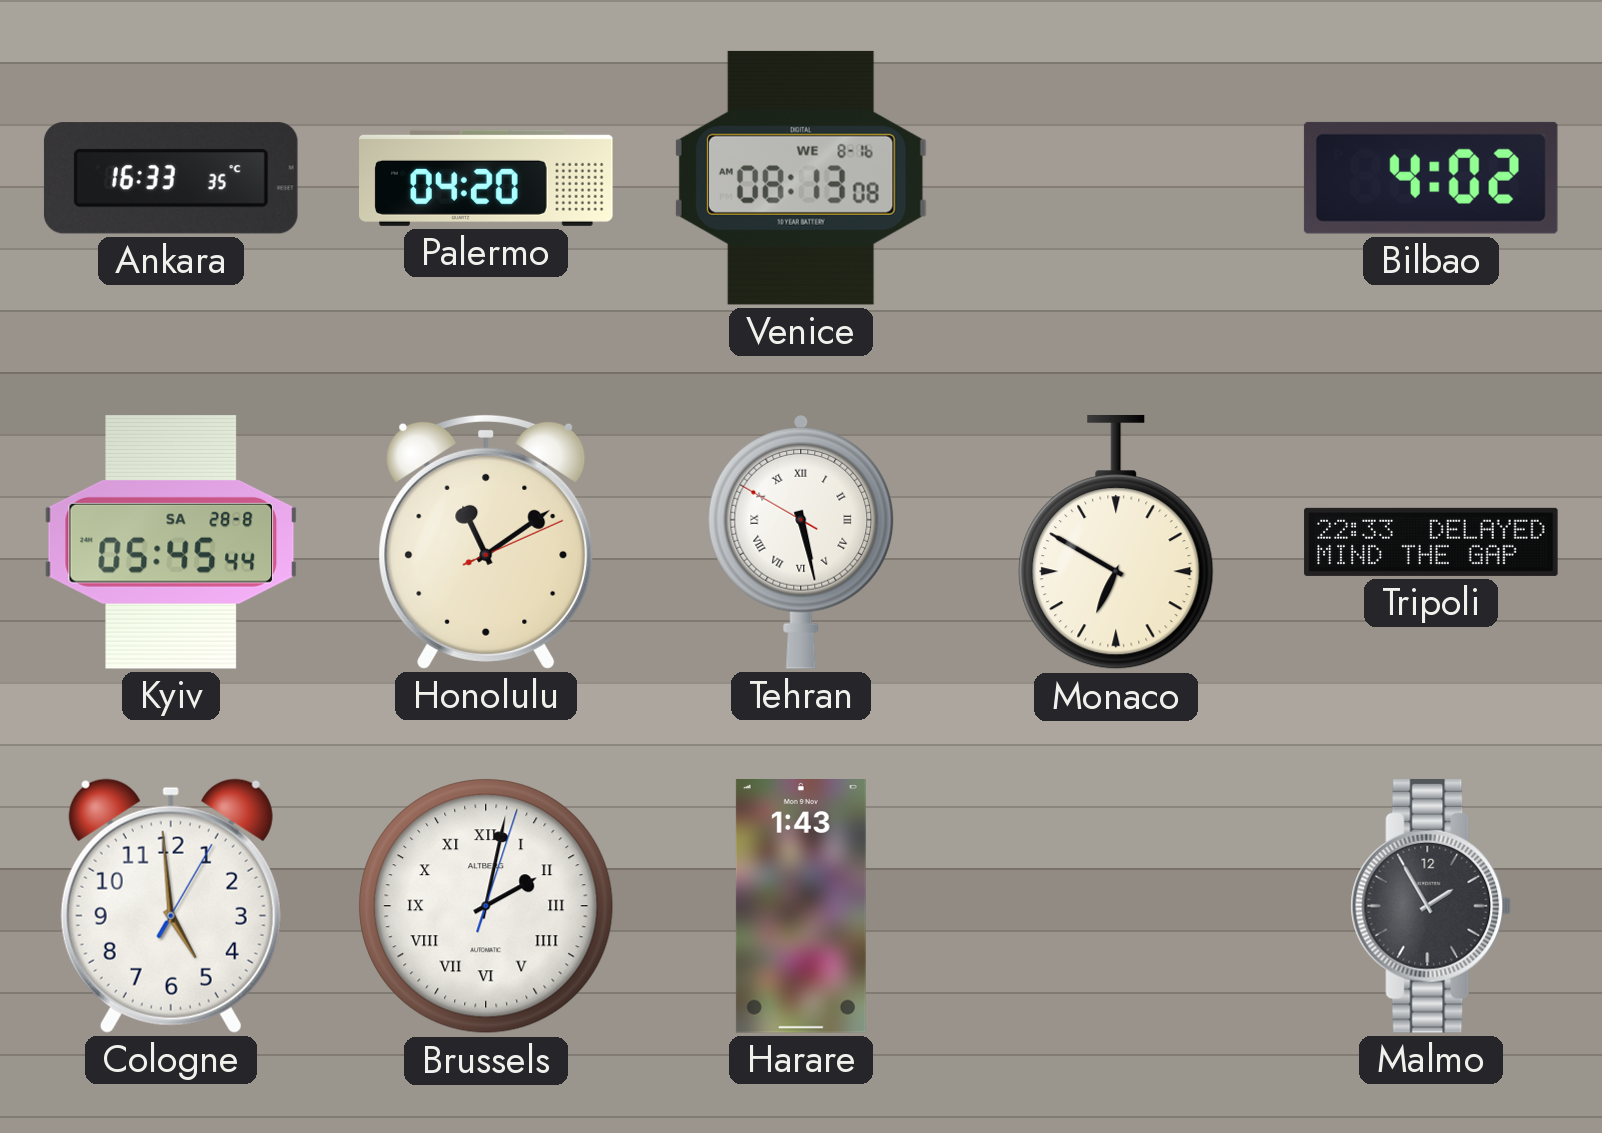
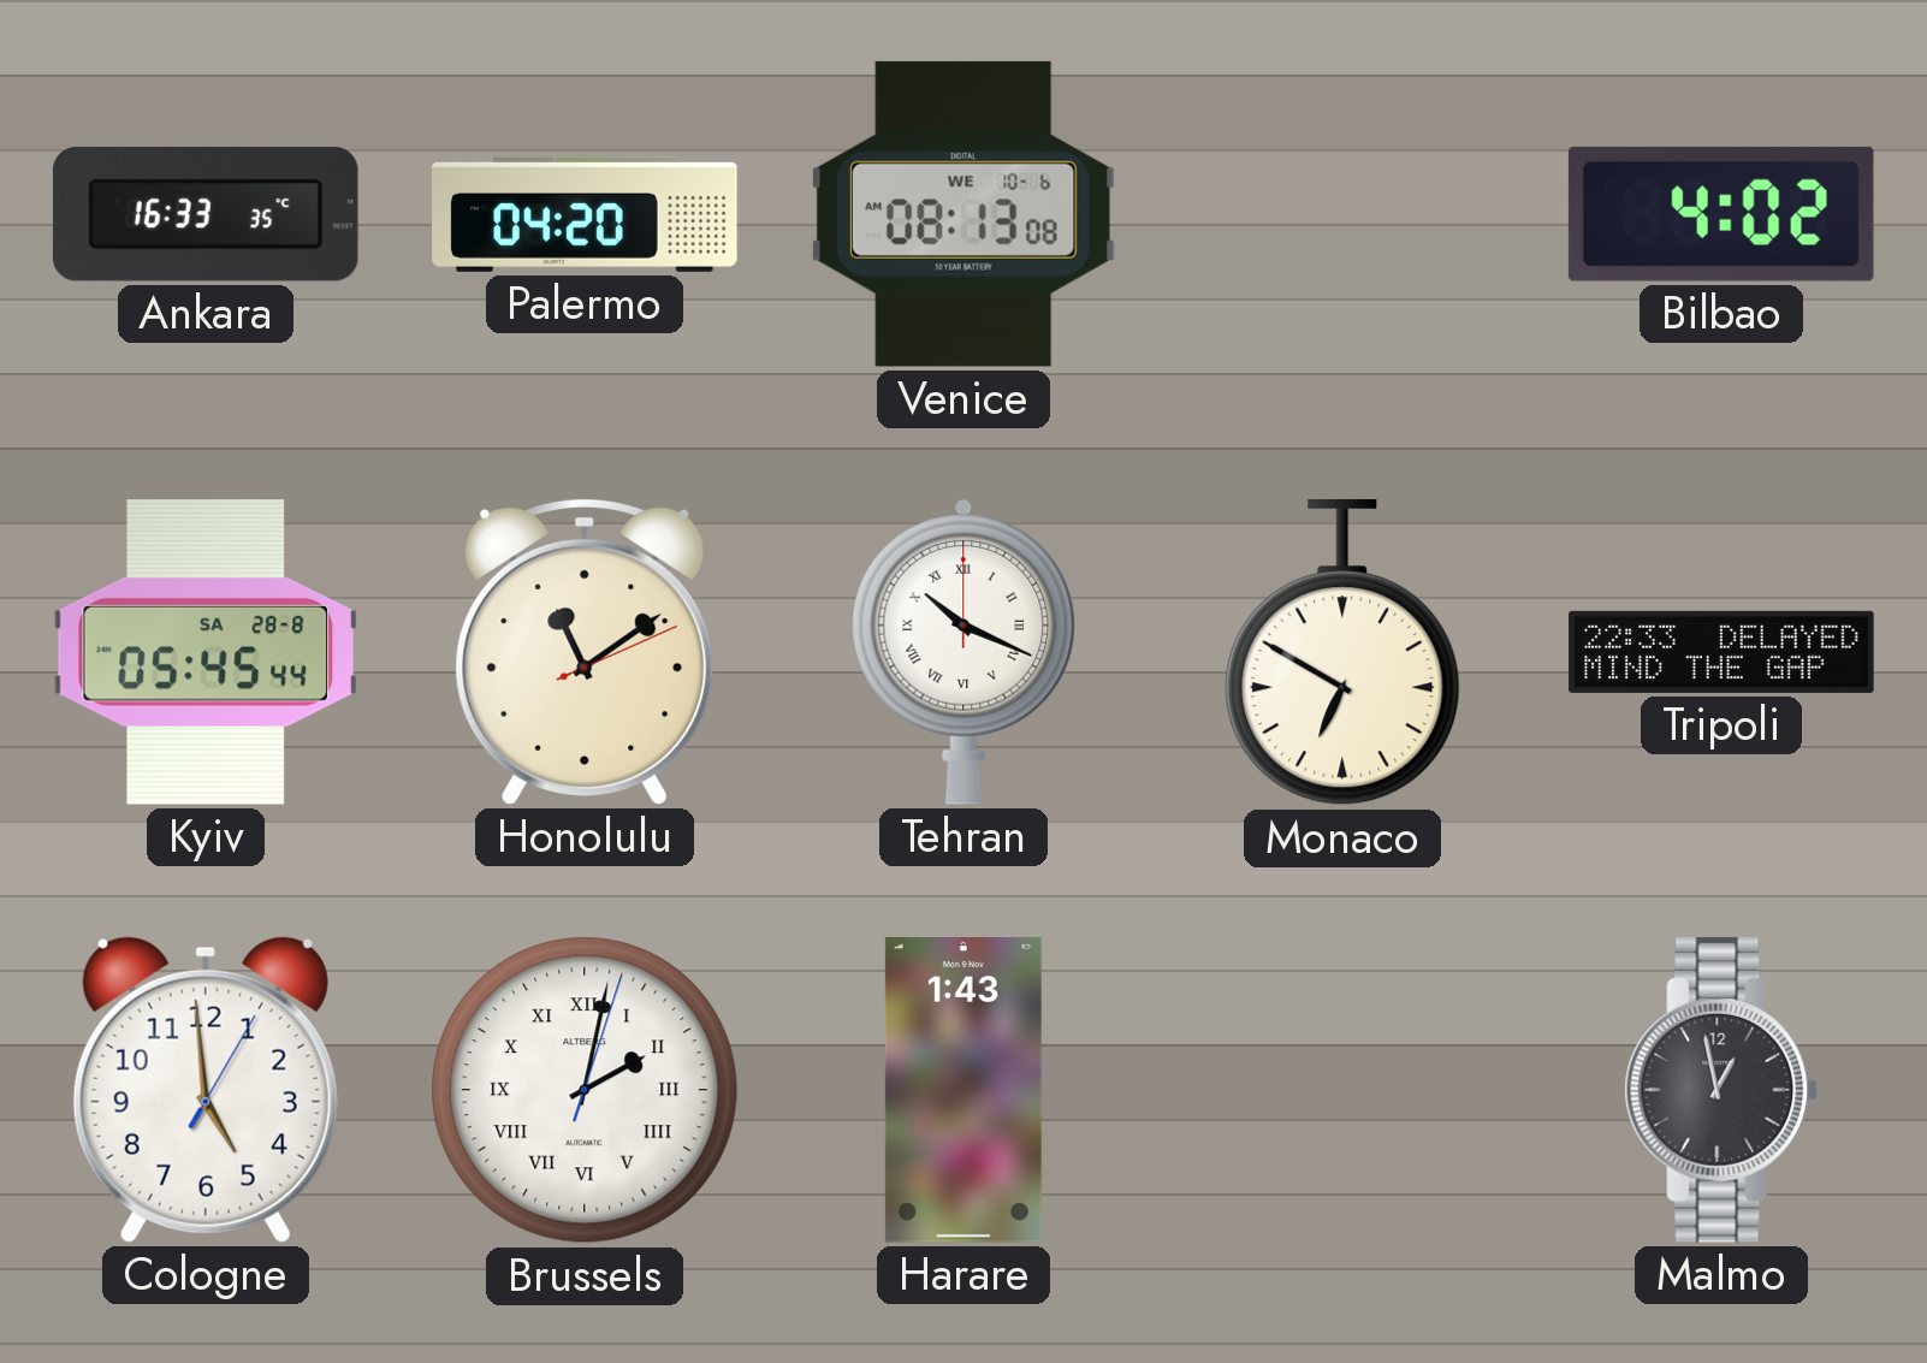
Venice date: WE 8-16 -> WE 10-6
Tehran: 5:27 -> 10:19
Malmo: 1:55 -> 12:58
